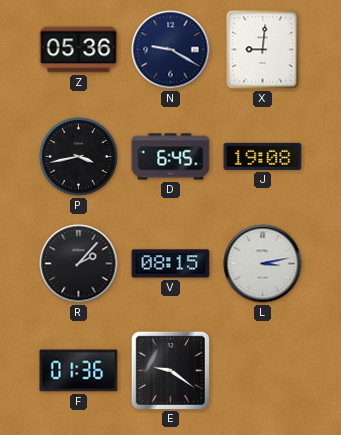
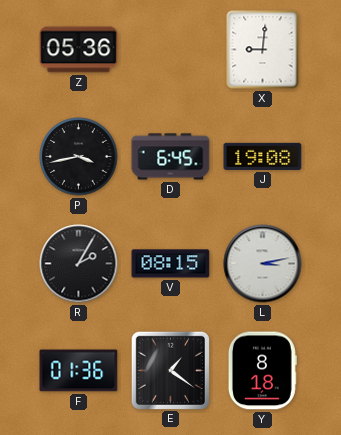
N: 9:20 -> none
R: 2:07 -> 2:05
E: 9:21 -> 1:21
Y: none -> 8:18
